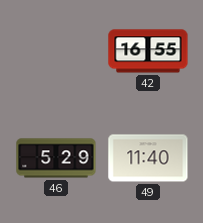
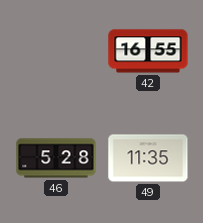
46: 5:29 -> 5:28
49: 11:40 -> 11:35
